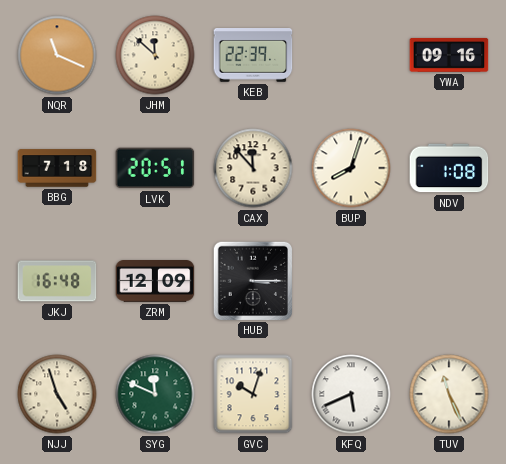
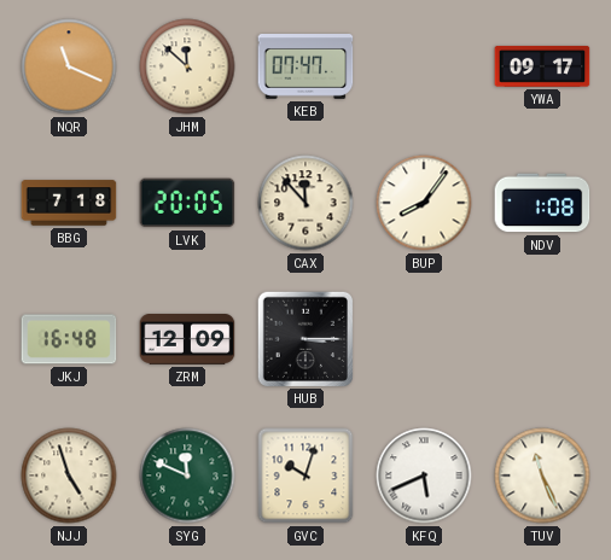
KEB: 22:39 -> 07:47
YWA: 09:16 -> 09:17
LVK: 20:51 -> 20:05
BUP: 8:03 -> 8:06
